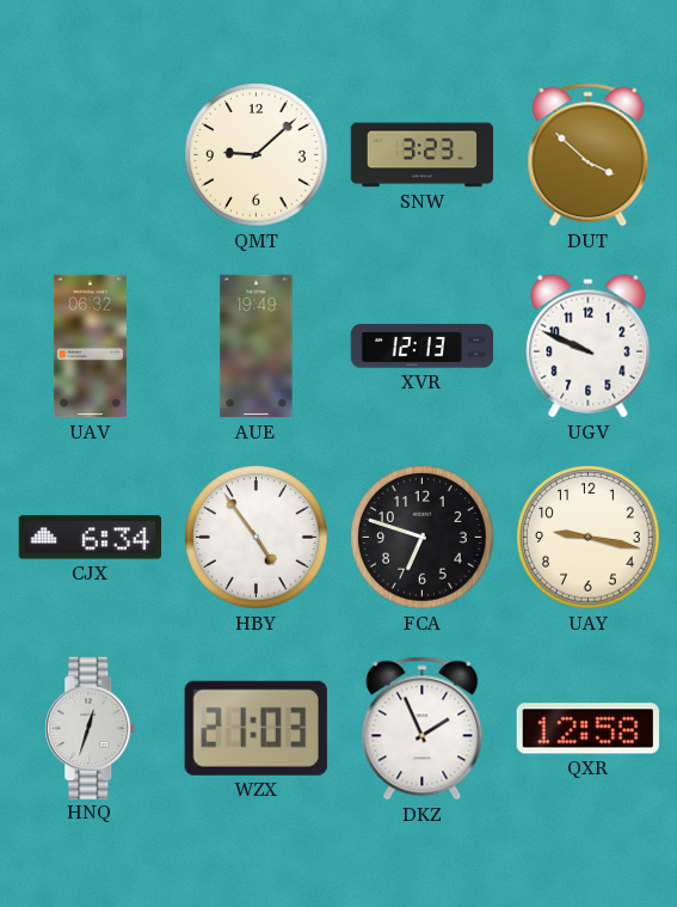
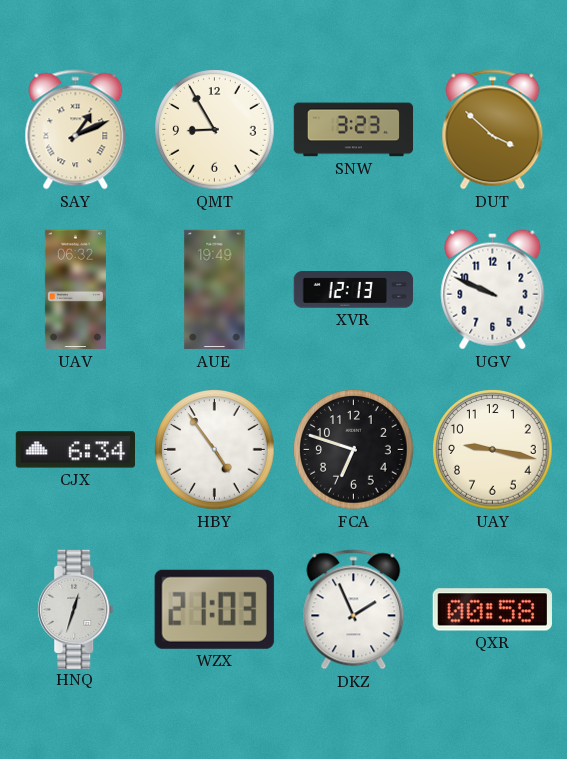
SAY: none -> 1:11
QMT: 9:08 -> 8:55
QXR: 12:58 -> 00:58
